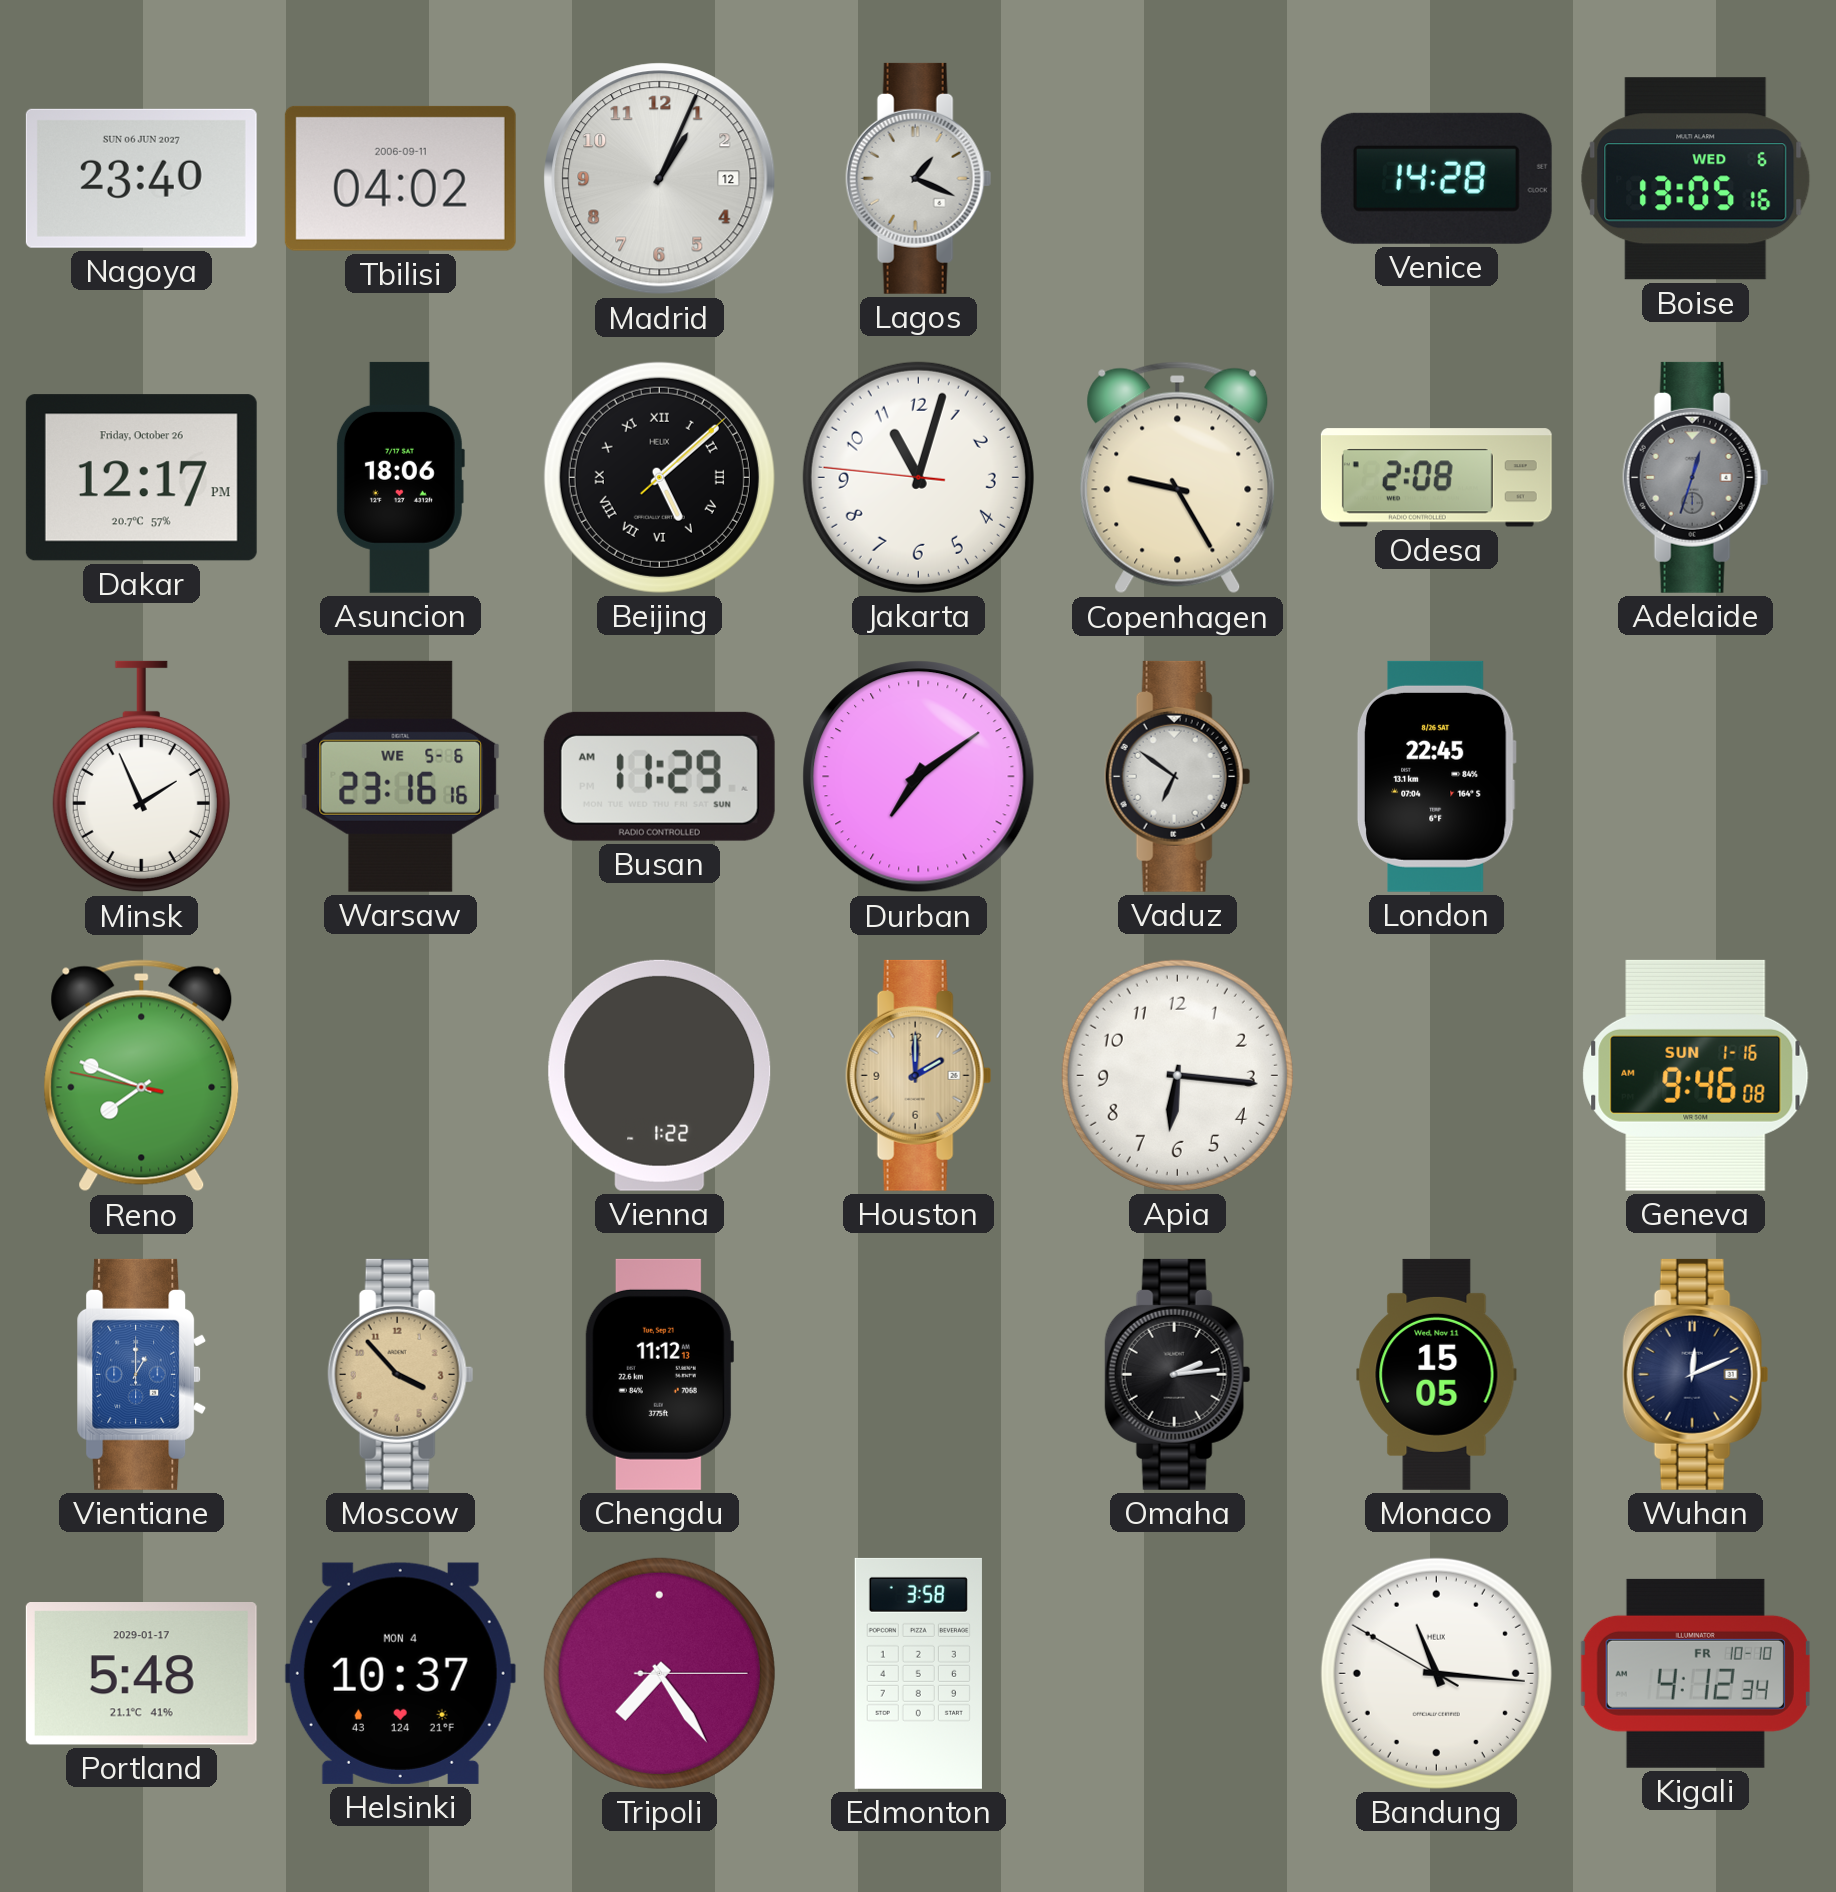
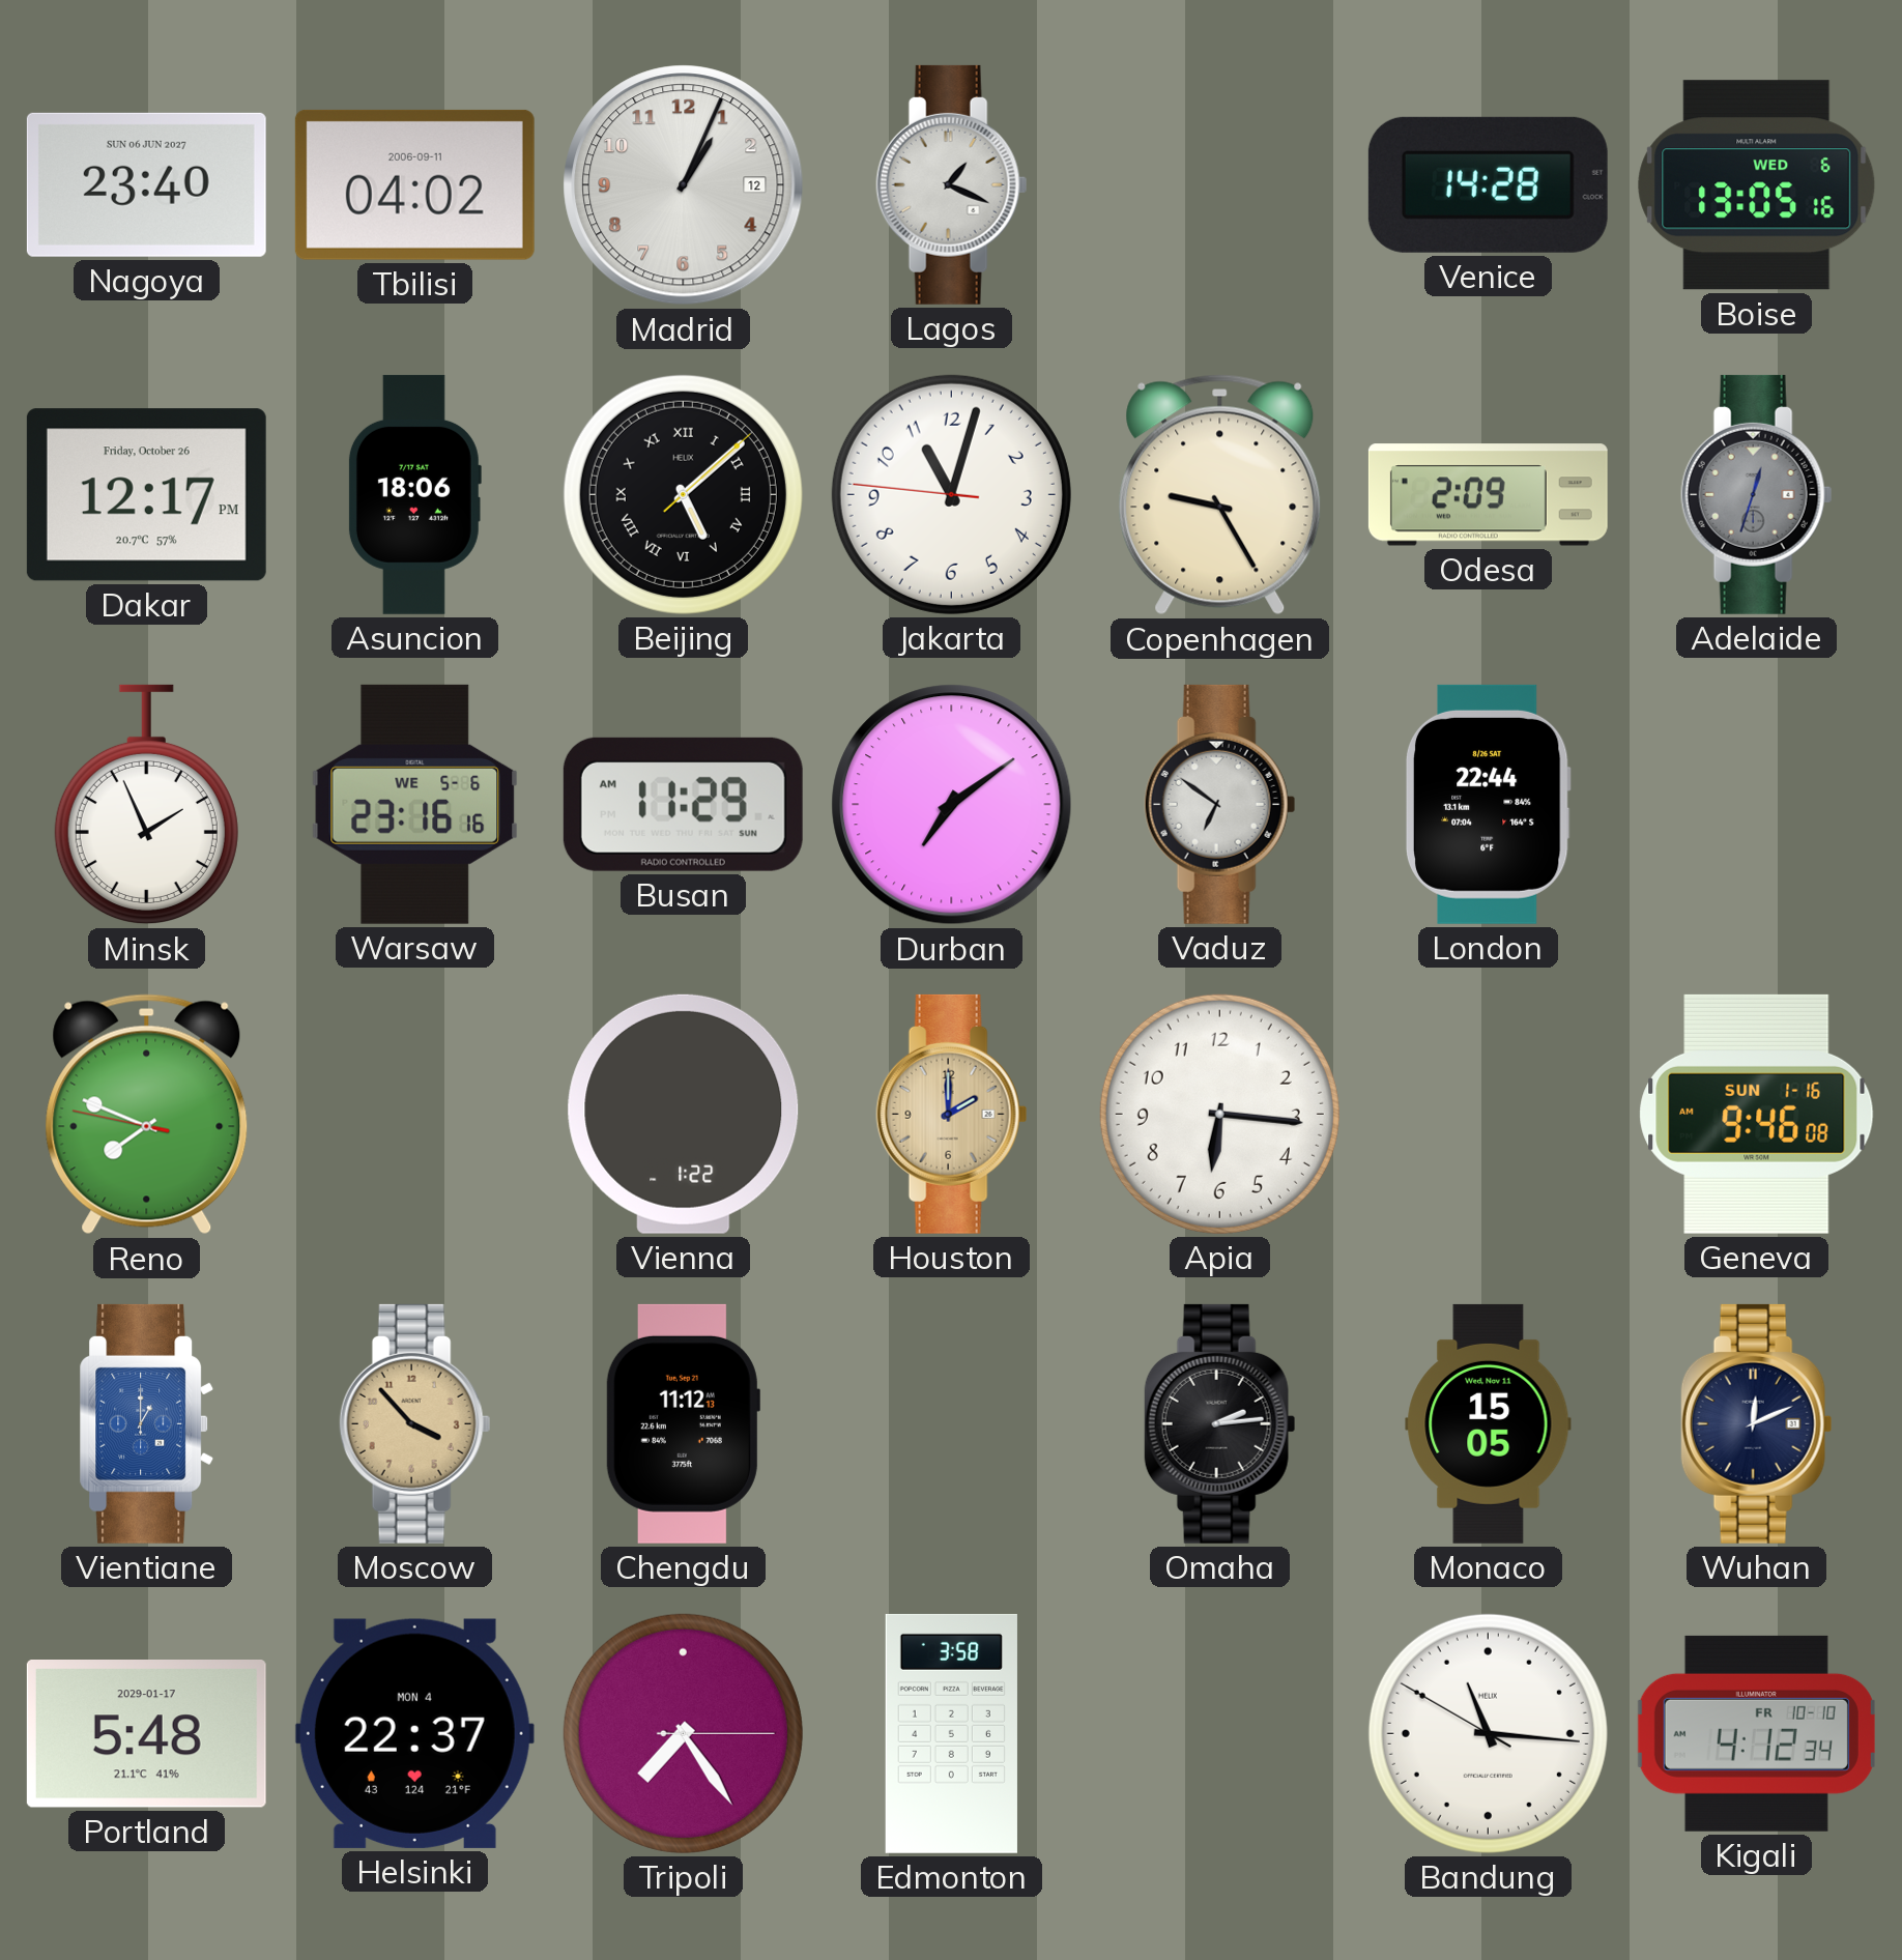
Odesa: 2:08 -> 2:09
London: 22:45 -> 22:44
Helsinki: 10:37 -> 22:37
